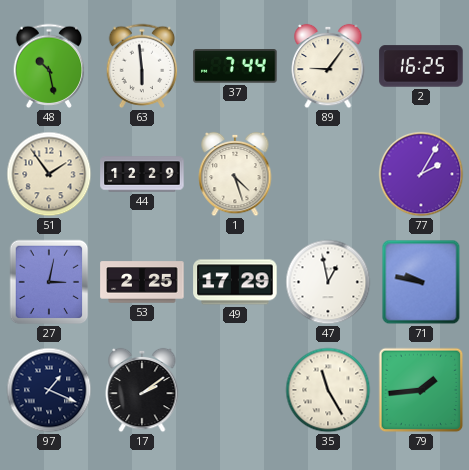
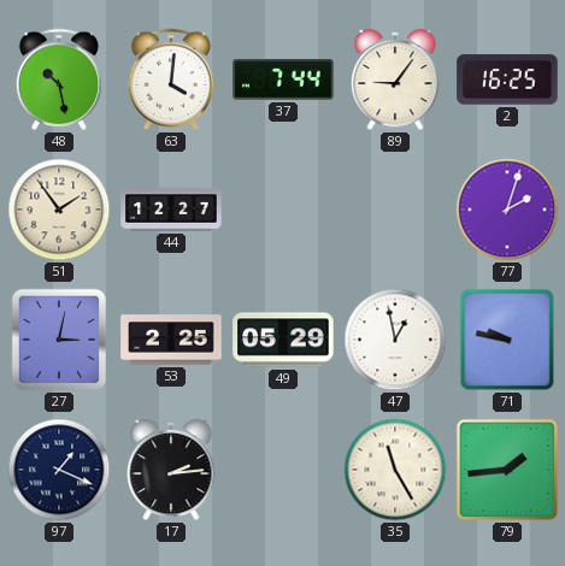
63: 5:59 -> 4:01
44: 12:29 -> 12:27
1: 4:27 -> none
77: 2:05 -> 2:03
49: 17:29 -> 05:29
17: 2:09 -> 2:14
